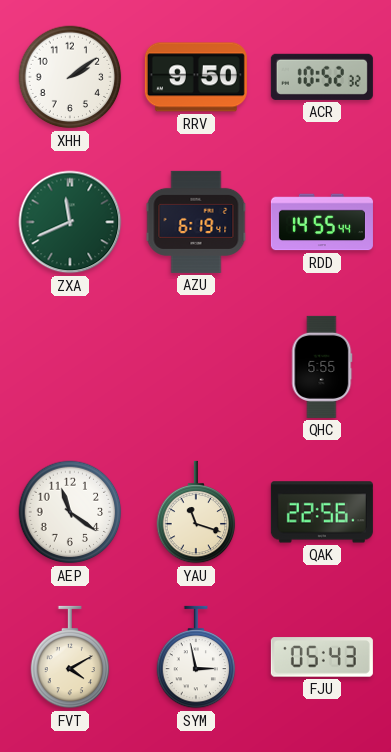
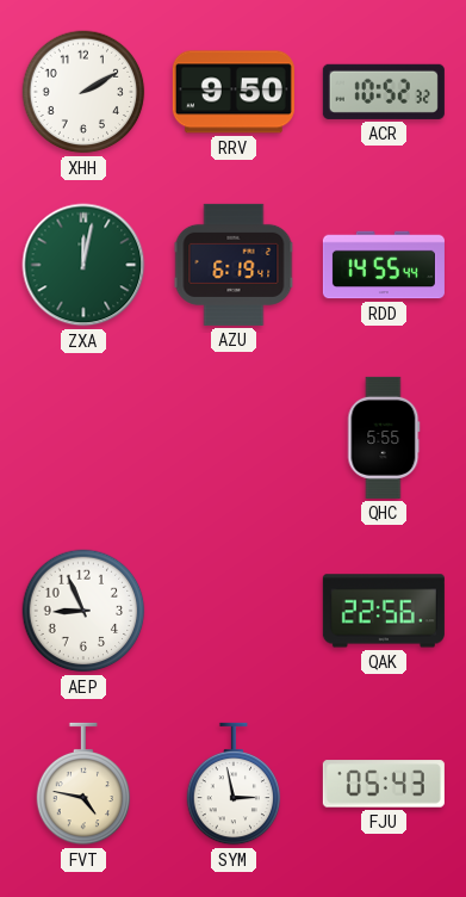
XHH: 2:09 -> 2:10
ZXA: 11:41 -> 12:02
AEP: 11:21 -> 8:56
YAU: 11:18 -> none
FVT: 4:10 -> 4:47
